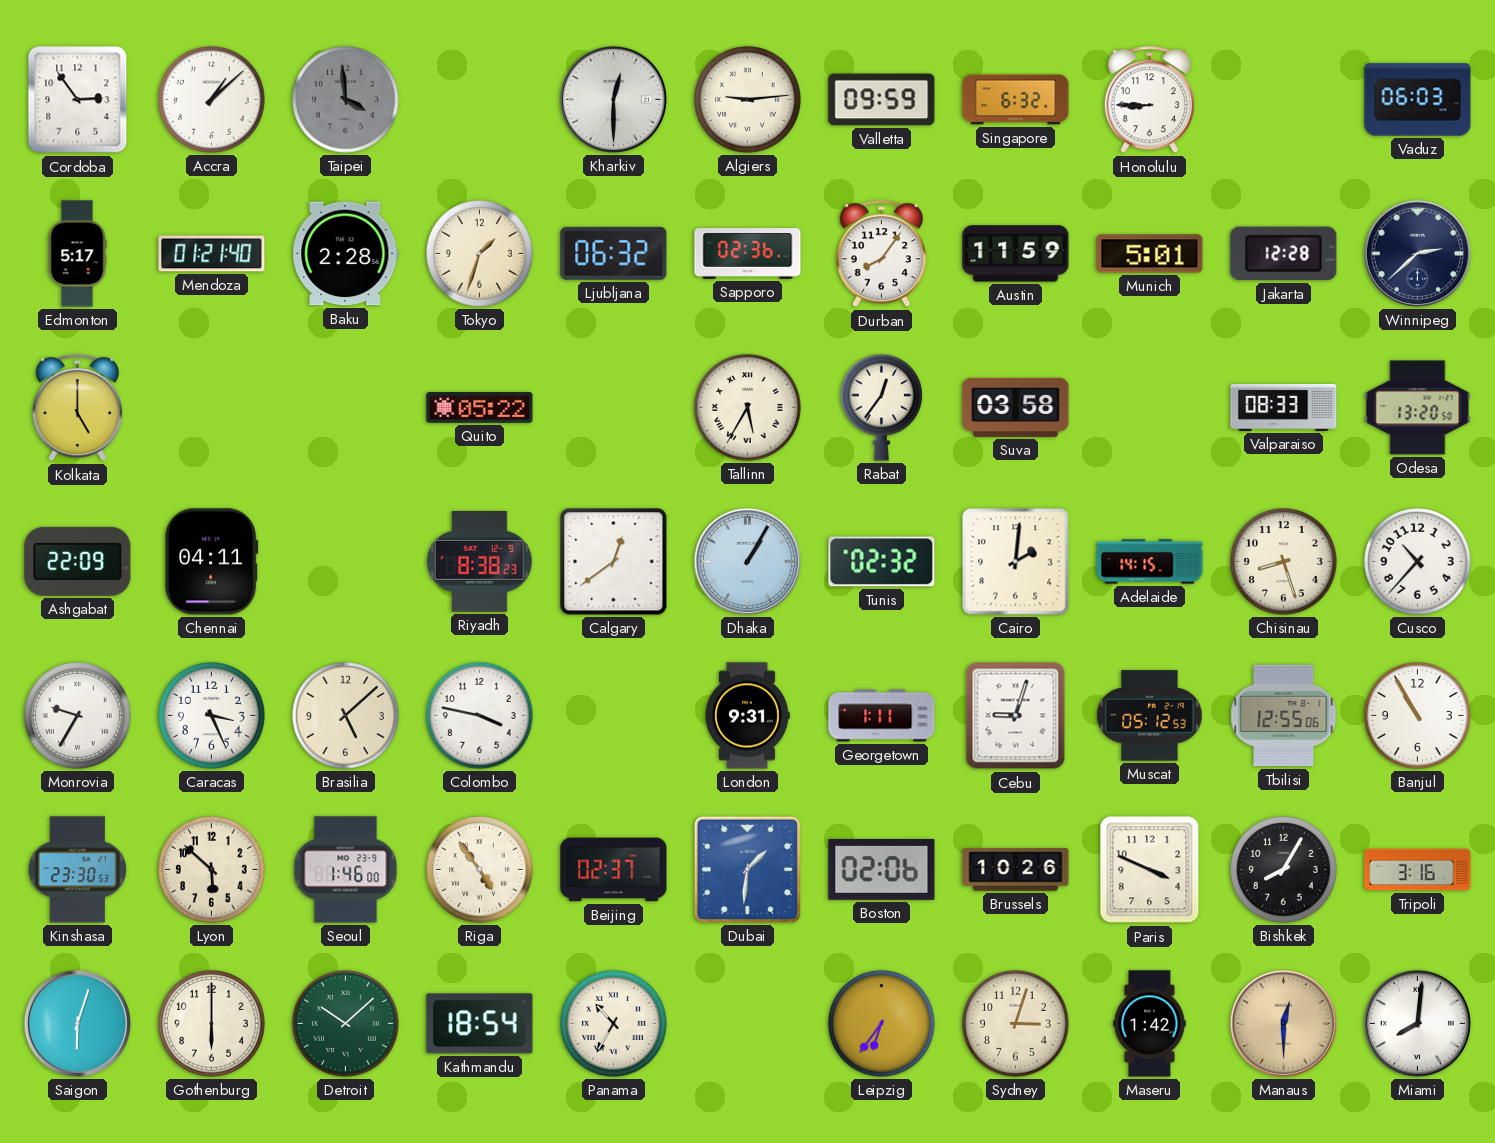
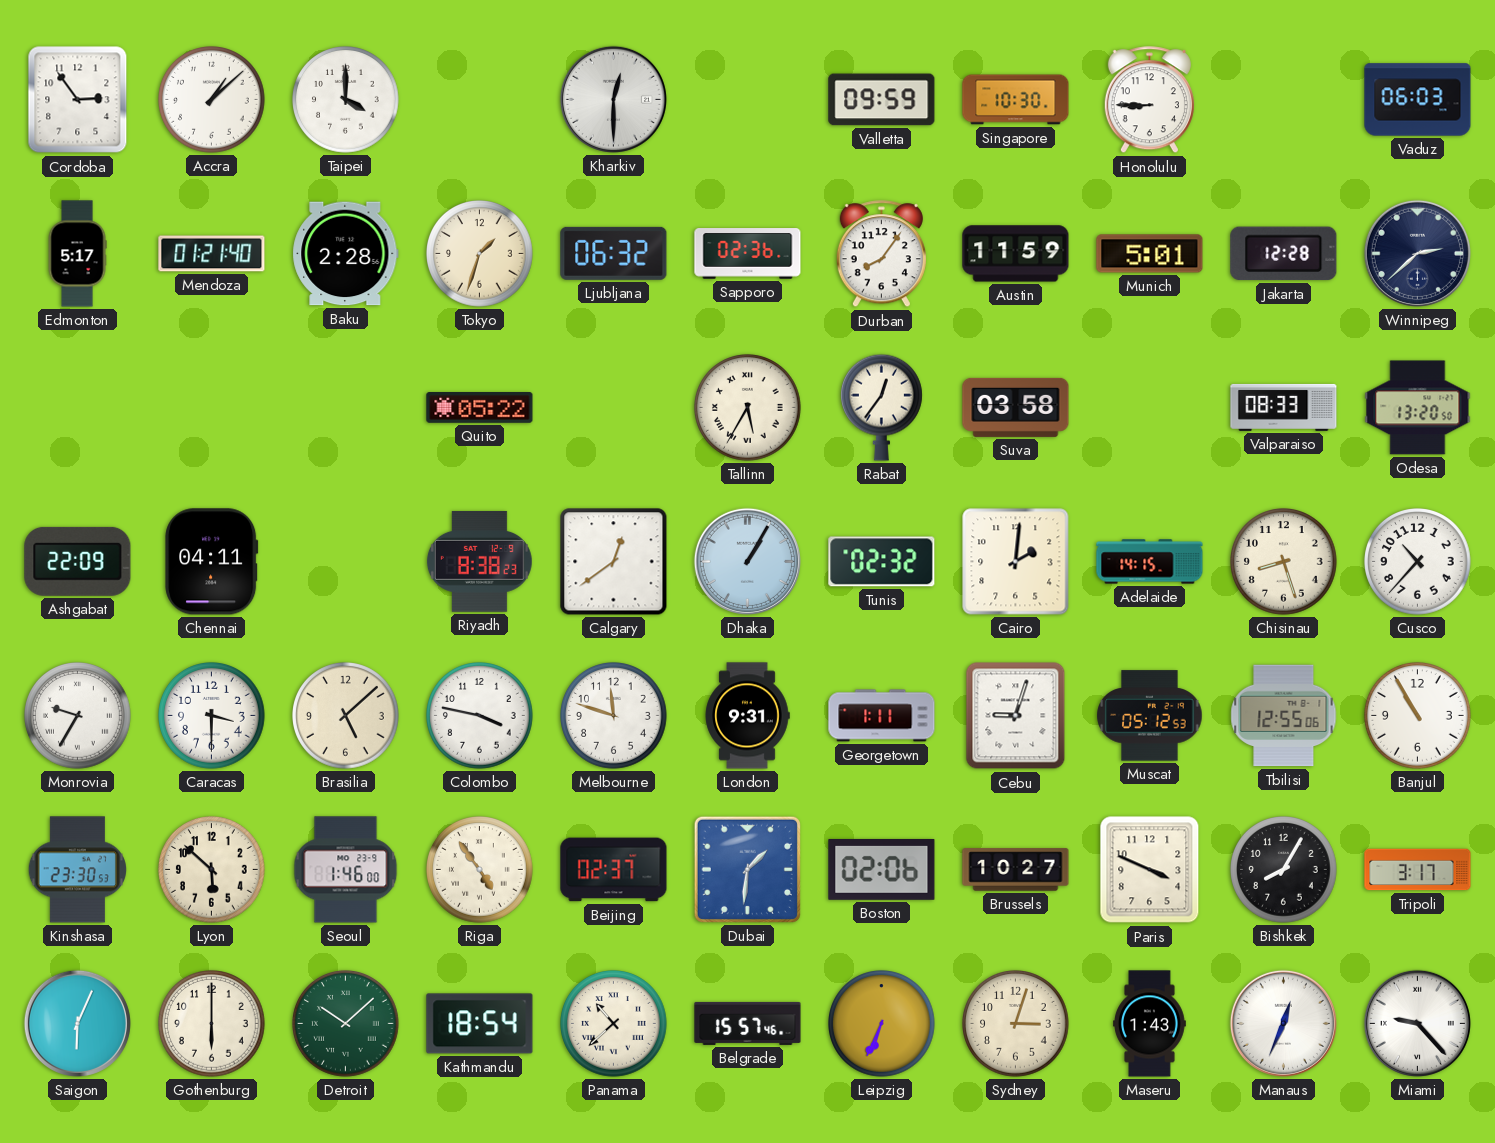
Taipei: 3:59 -> 4:00
Taipei dial: grey -> white
Algiers: 9:14 -> none
Singapore: 6:32 -> 10:30
Kolkata: 5:00 -> none
Caracas: 3:26 -> 3:30
Melbourne: none -> 11:48
Brussels: 10:26 -> 10:27
Tripoli: 3:16 -> 3:17
Saigon: 6:03 -> 6:04
Panama: 10:35 -> 10:38
Belgrade: none -> 15:57
Leipzig: 6:36 -> 6:34
Maseru: 1:42 -> 1:43
Manaus: 12:30 -> 12:34
Manaus dial: champagne -> white
Miami: 8:01 -> 9:23
